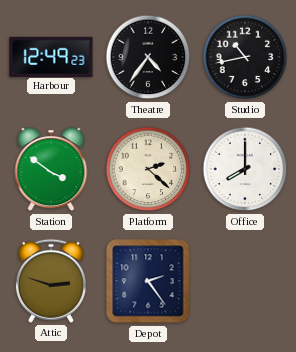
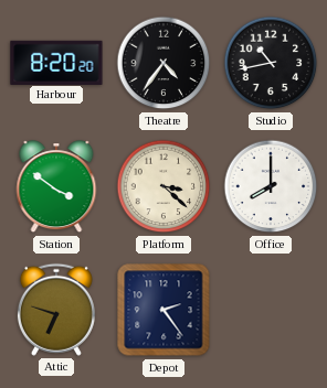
Harbour: 12:49 -> 8:20
Platform: 2:22 -> 3:22
Attic: 2:48 -> 6:48
